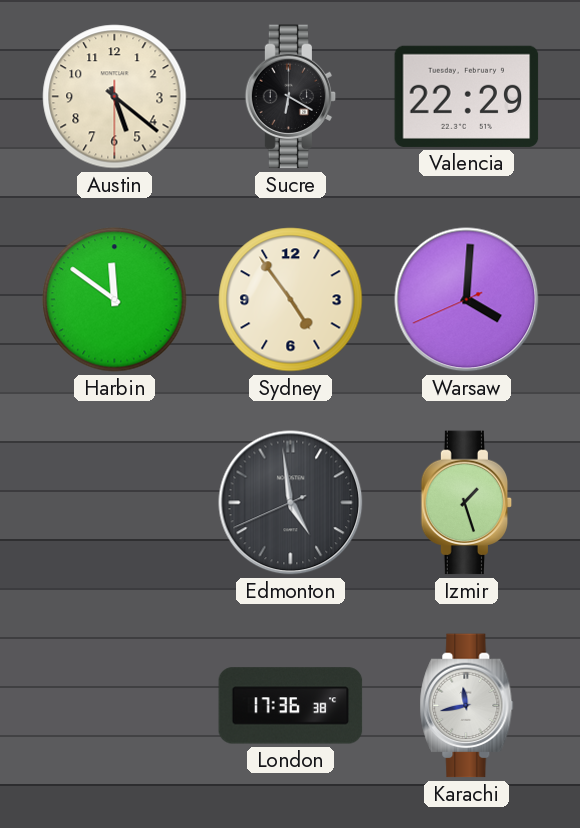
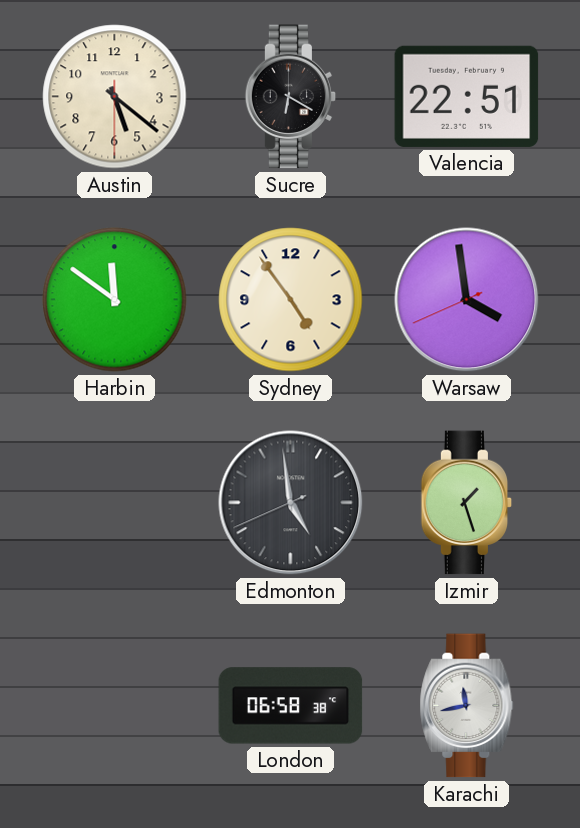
Valencia: 22:29 -> 22:51
Warsaw: 4:00 -> 3:58
London: 17:36 -> 06:58
